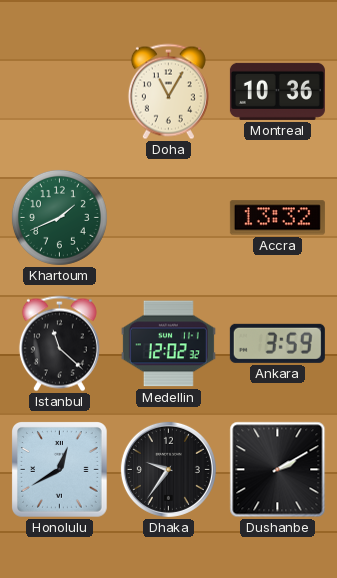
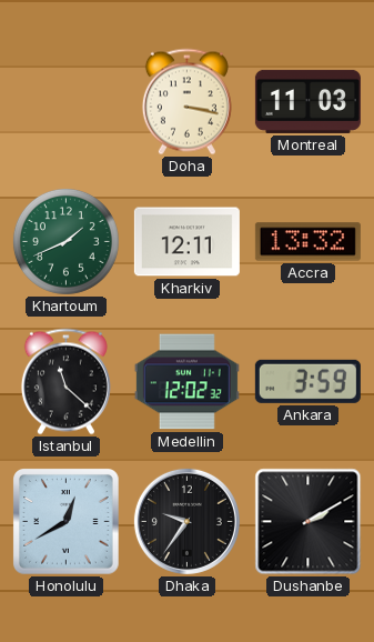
Doha: 11:05 -> 3:17
Montreal: 10:36 -> 11:03
Kharkiv: none -> 12:11
